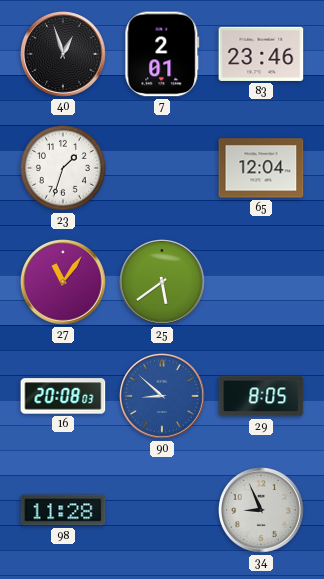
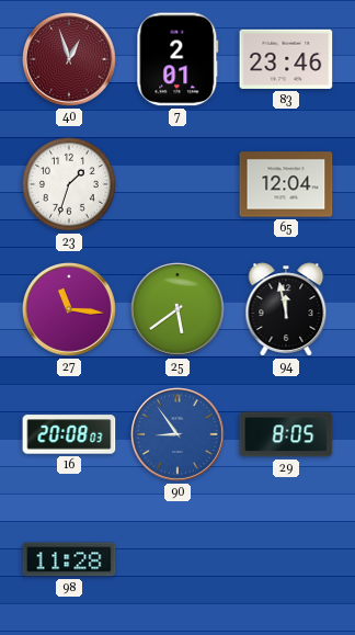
40 dial: black -> burgundy
27: 11:06 -> 11:16
94: none -> 11:58
90: 8:52 -> 8:54
34: 8:56 -> none
